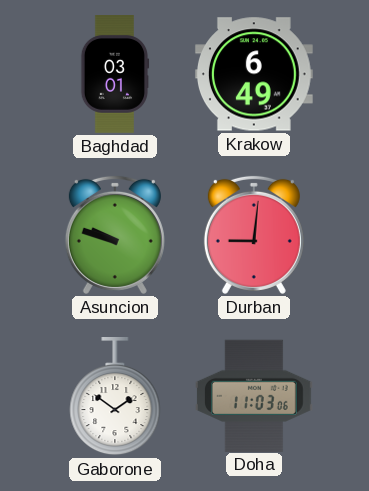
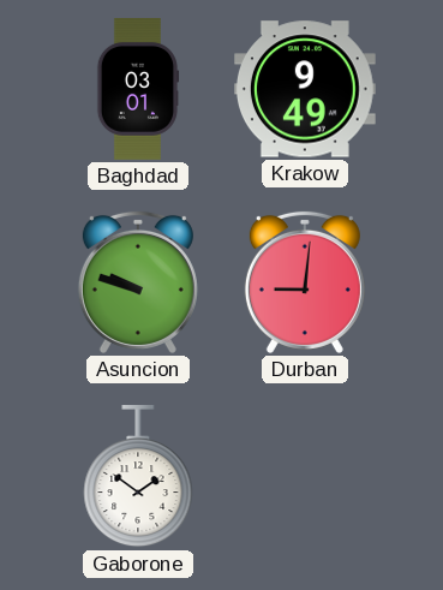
Krakow: 6:49 -> 9:49
Doha: 11:03 -> none
